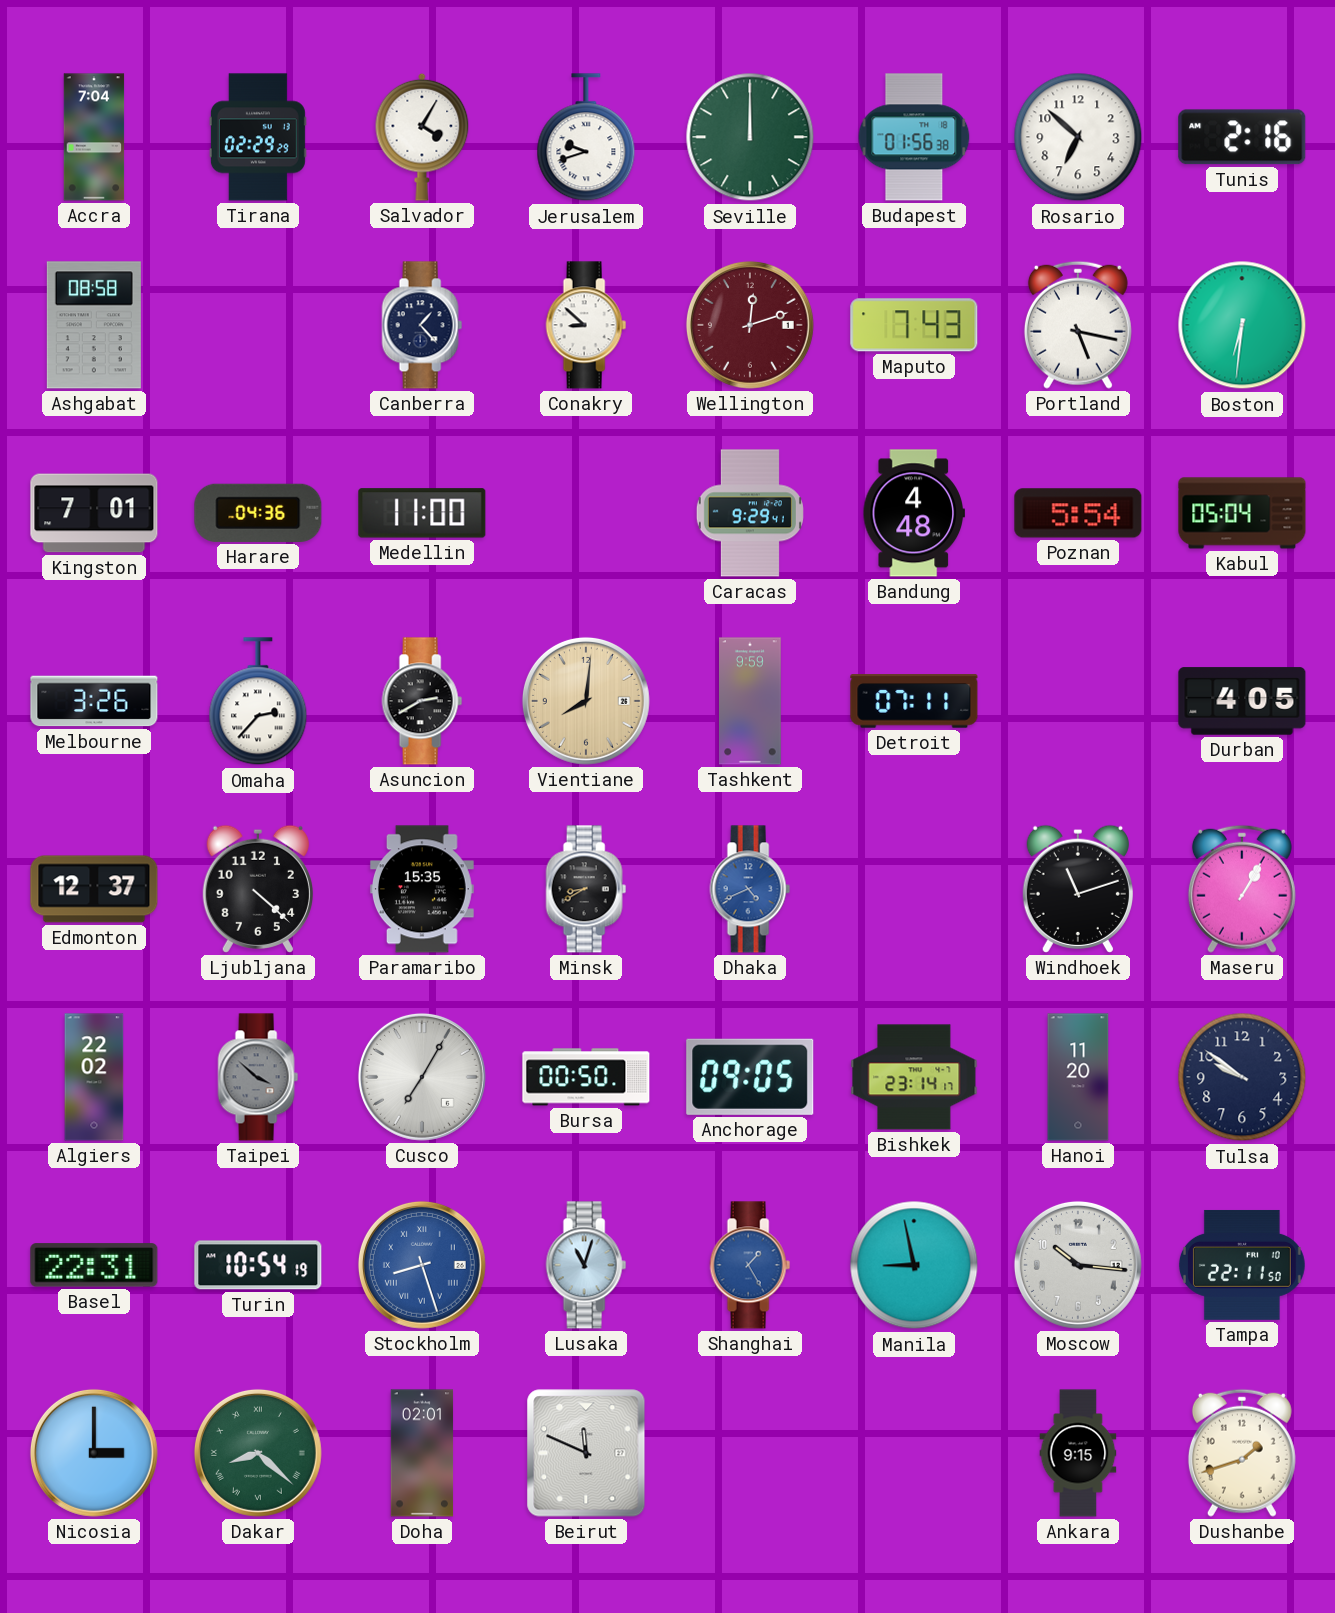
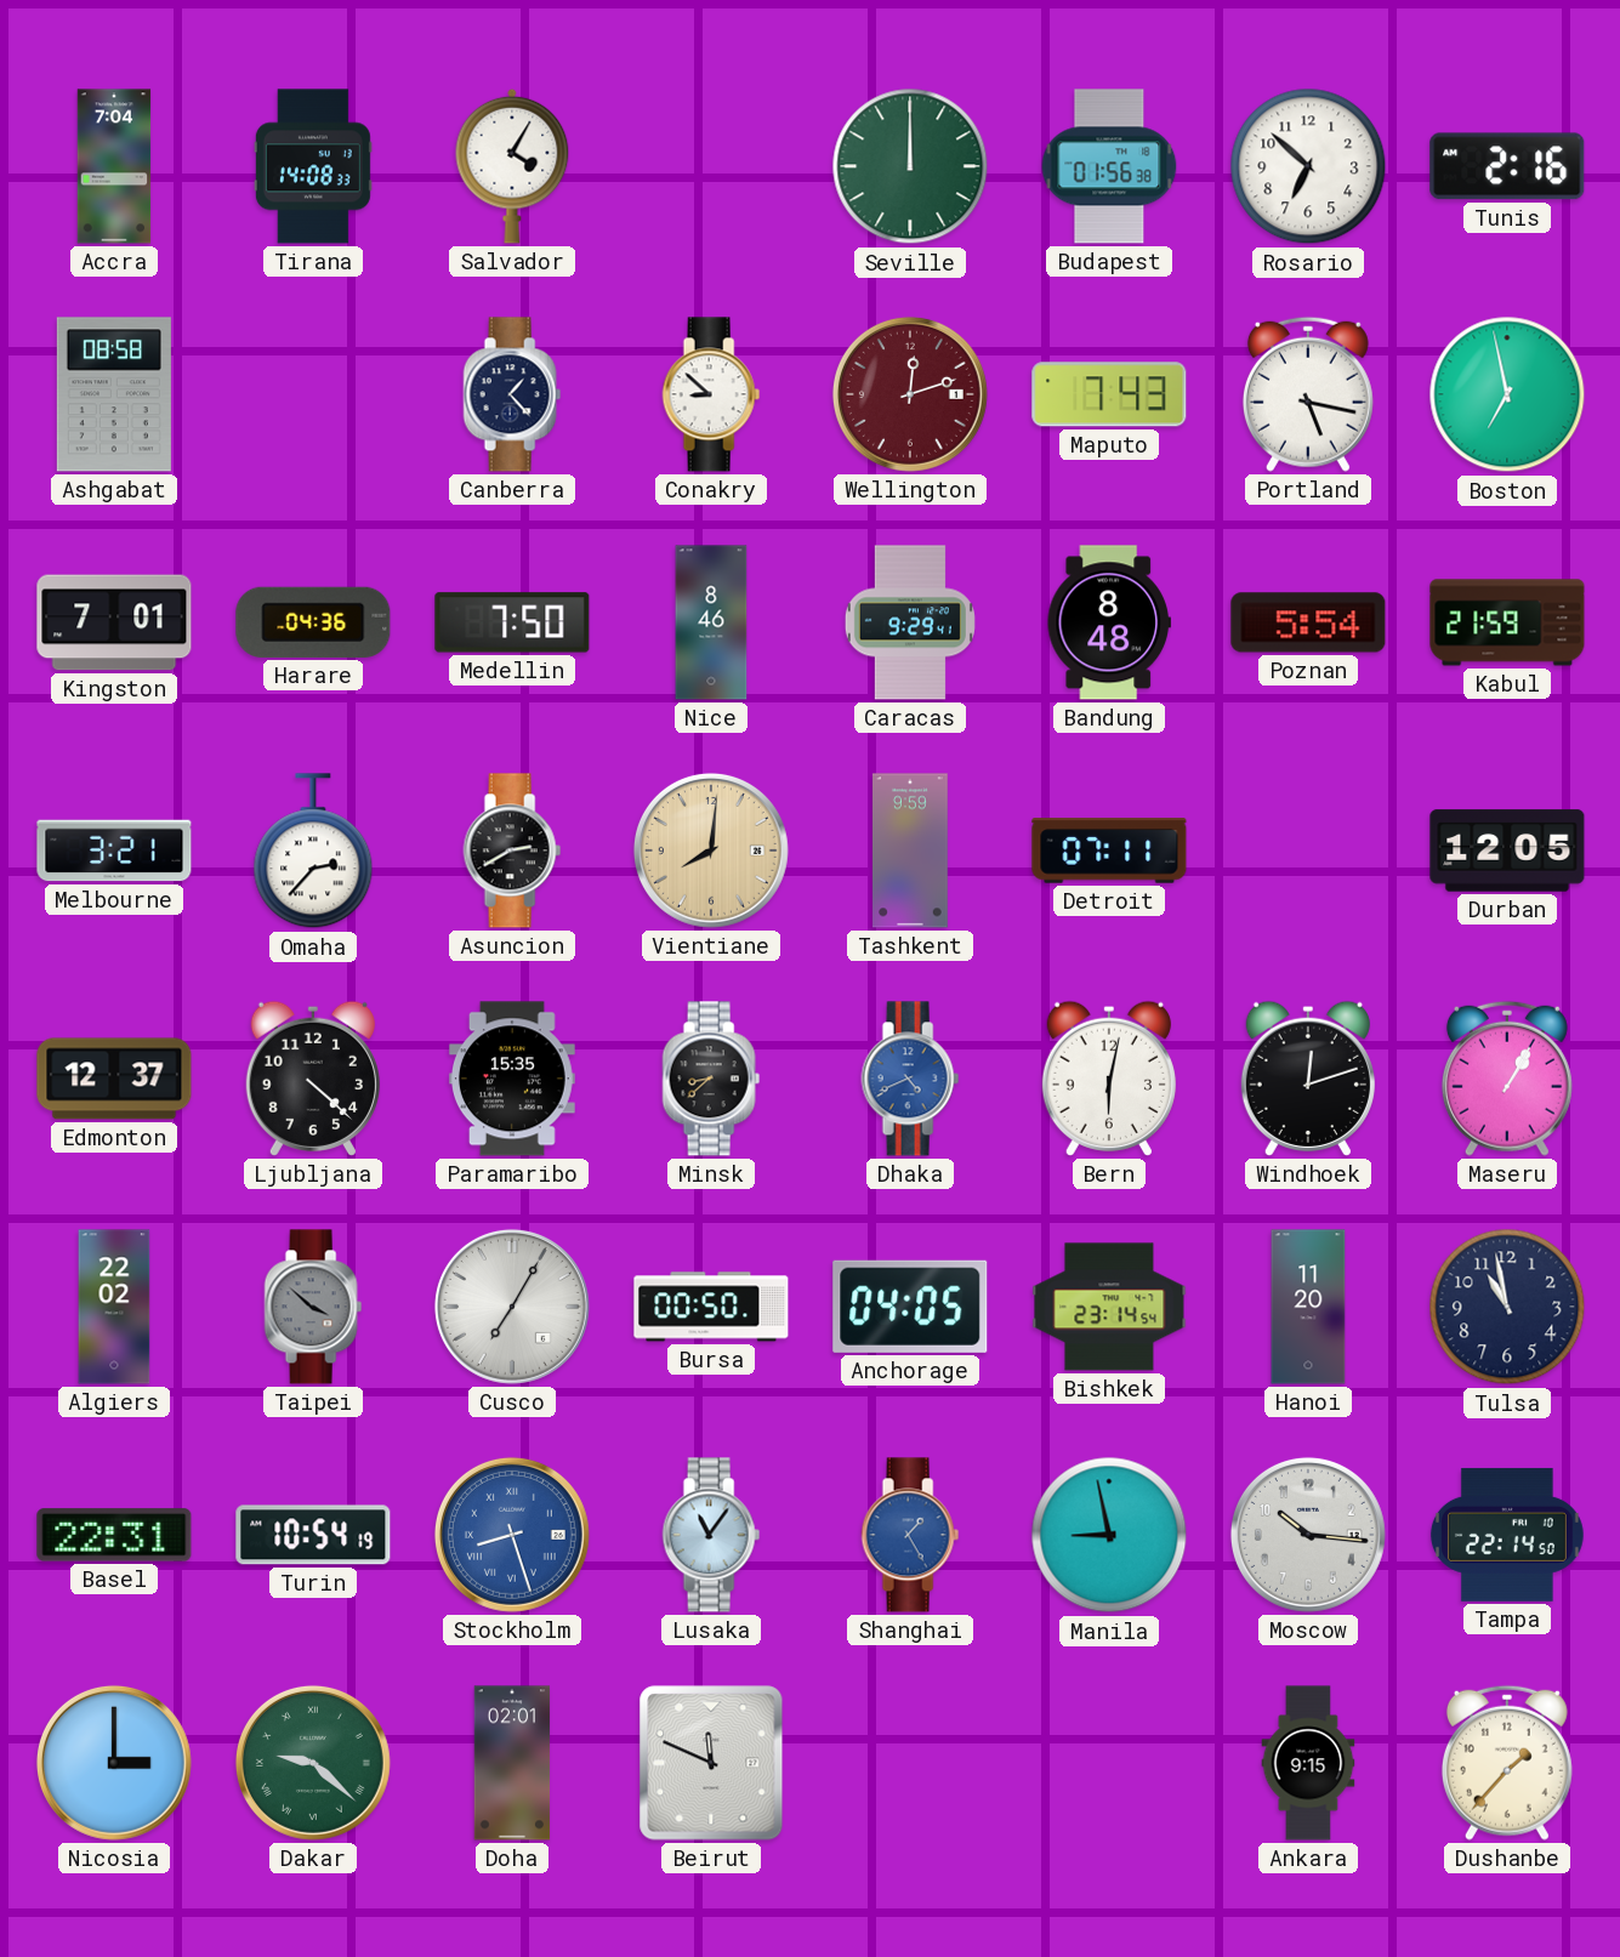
Tirana: 02:29 -> 14:08
Jerusalem: 9:42 -> none
Boston: 6:31 -> 6:58
Medellin: 11:00 -> 7:50
Nice: none -> 8:46
Bandung: 4:48 -> 8:48
Kabul: 05:04 -> 21:59
Melbourne: 3:26 -> 3:21
Durban: 4:05 -> 12:05
Minsk: 8:40 -> 8:38
Bern: none -> 6:02
Windhoek: 11:12 -> 12:12
Anchorage: 09:05 -> 04:05
Bishkek: 23:14:17 -> 23:14:54
Tulsa: 9:51 -> 10:58
Lusaka: 11:03 -> 11:06
Tampa: 22:11 -> 22:14
Dakar: 8:22 -> 9:22
Dushanbe: 1:42 -> 1:37
